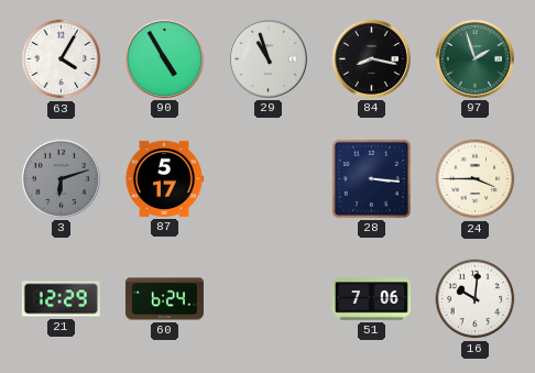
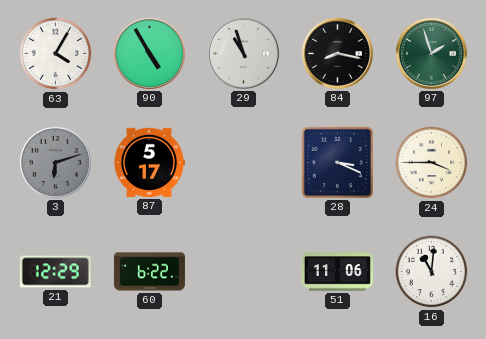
28: 3:16 -> 3:19
60: 6:24 -> 6:22
51: 7:06 -> 11:06
16: 10:01 -> 11:01
